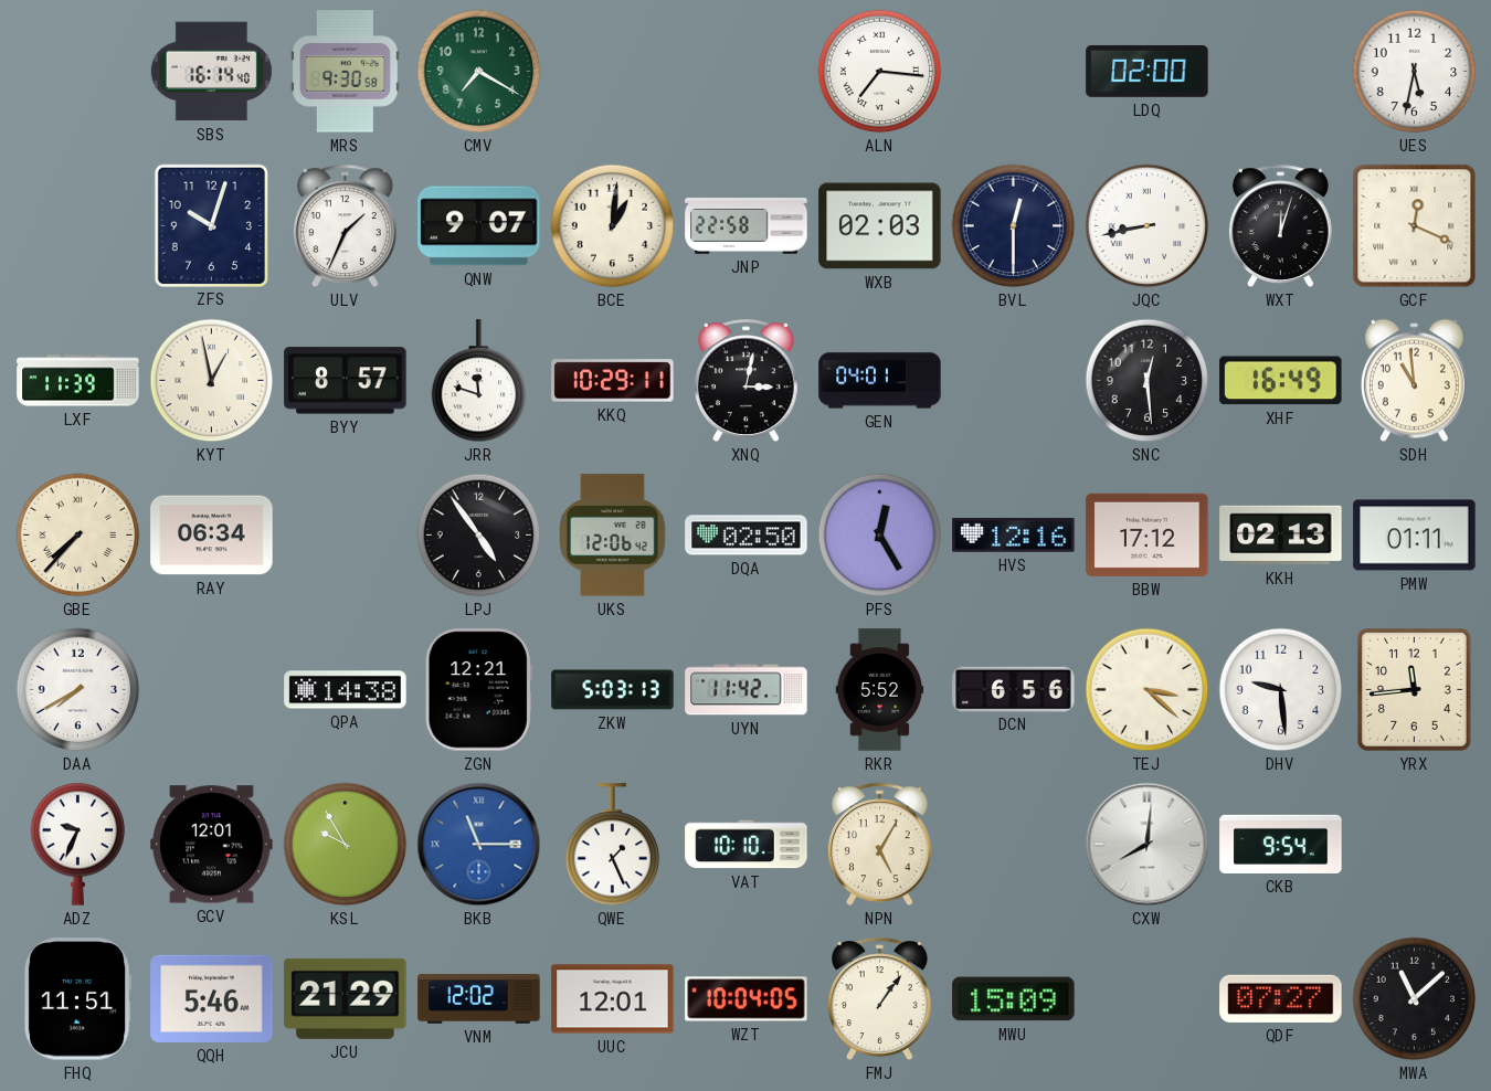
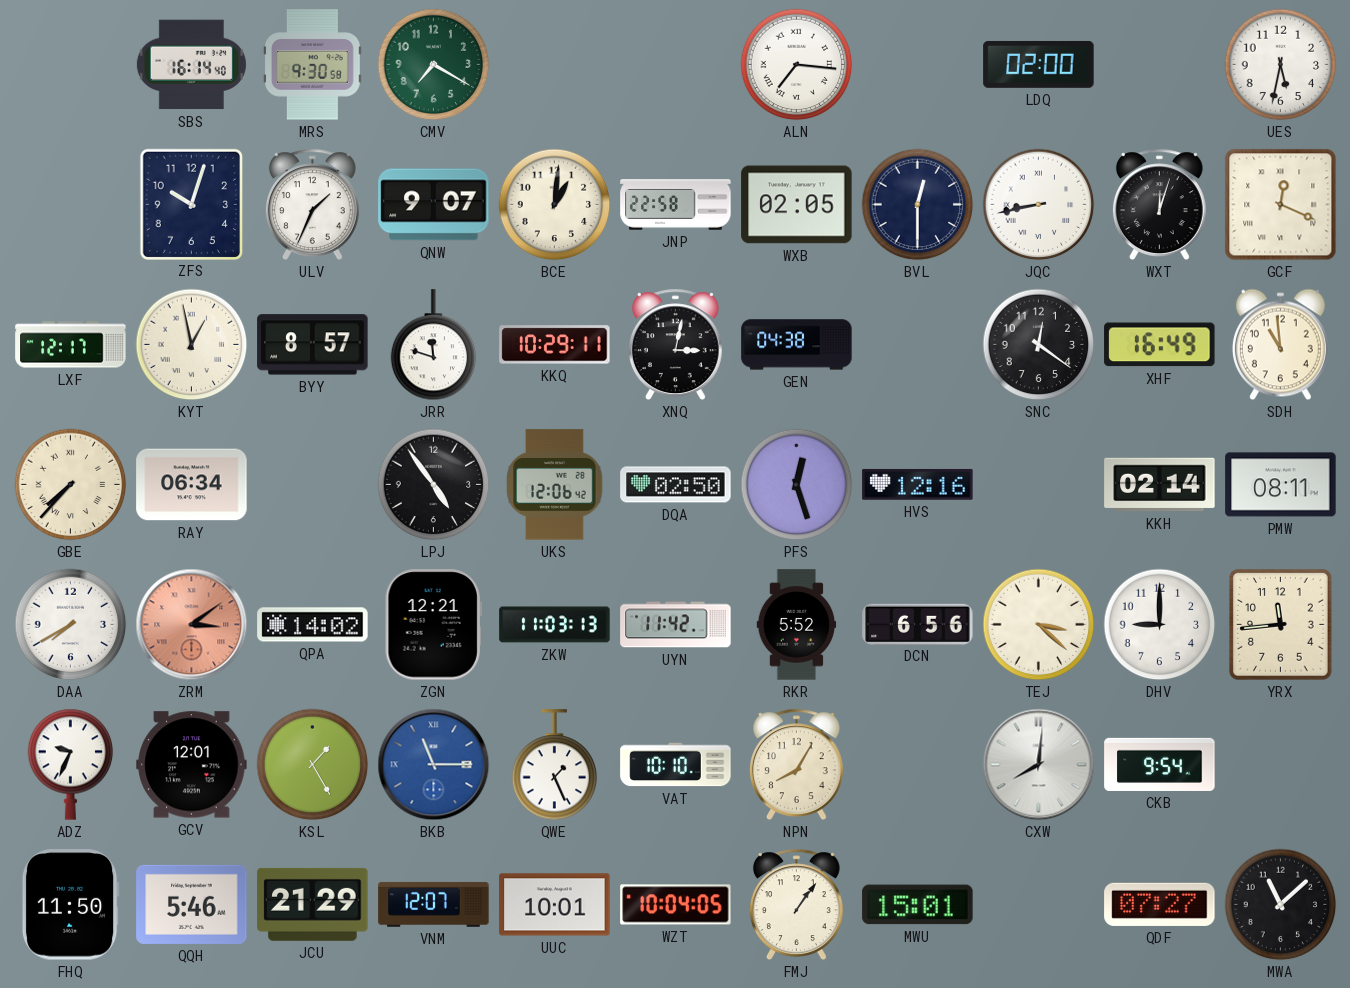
WXB: 02:03 -> 02:05
LXF: 11:39 -> 12:17
GEN: 04:01 -> 04:38
SNC: 12:29 -> 12:21
PFS: 12:25 -> 12:27
BBW: 17:12 -> none
KKH: 02:13 -> 02:14
PMW: 01:11 -> 08:11
ZRM: none -> 3:09
QPA: 14:38 -> 14:02
ZKW: 5:03 -> 11:03
DHV: 9:29 -> 9:00
KSL: 9:55 -> 1:25
NPN: 5:05 -> 8:05
FHQ: 11:51 -> 11:50
VNM: 12:02 -> 12:07
UUC: 12:01 -> 10:01
MWU: 15:09 -> 15:01
